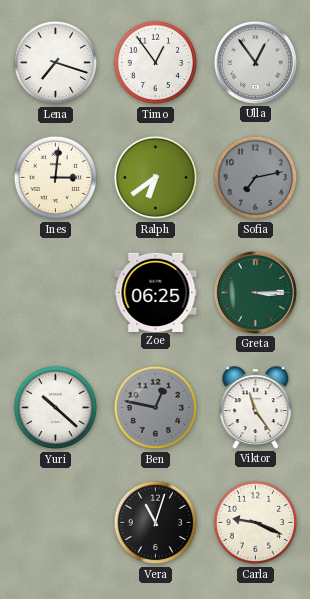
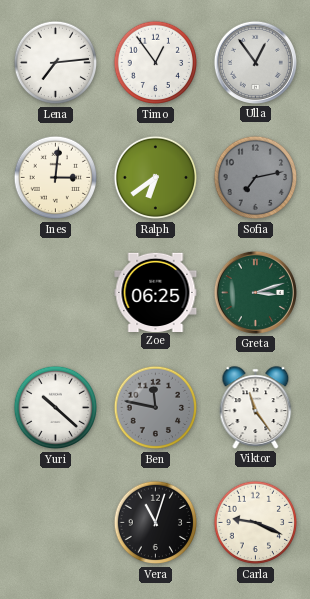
Lena: 7:18 -> 7:14
Greta: 3:15 -> 3:12
Ben: 12:47 -> 11:47
